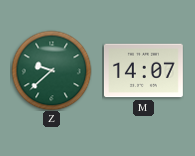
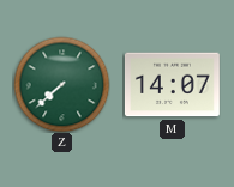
Z: 9:38 -> 7:38
